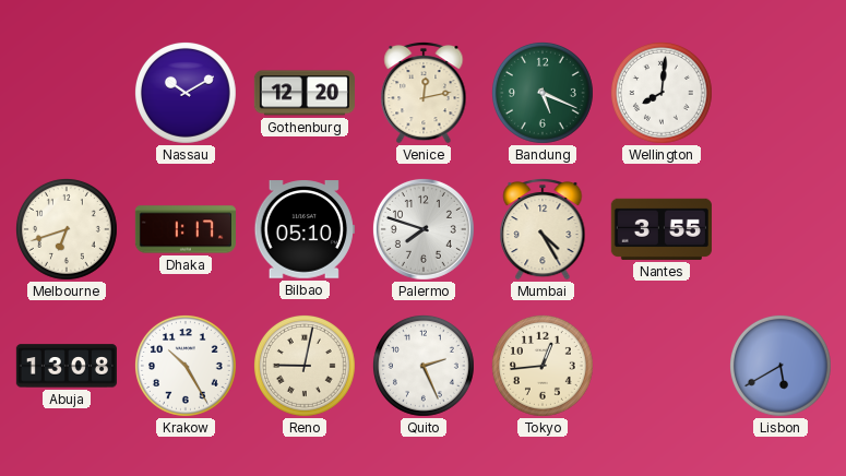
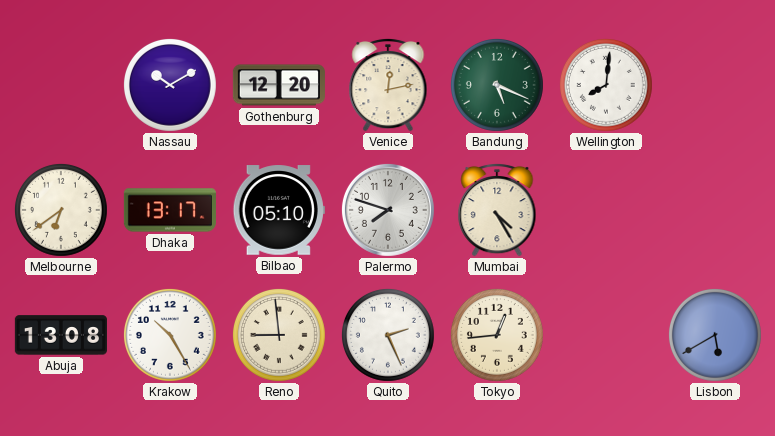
Melbourne: 6:42 -> 6:39
Dhaka: 1:17 -> 13:17
Nantes: 3:55 -> none
Reno: 9:02 -> 8:59
